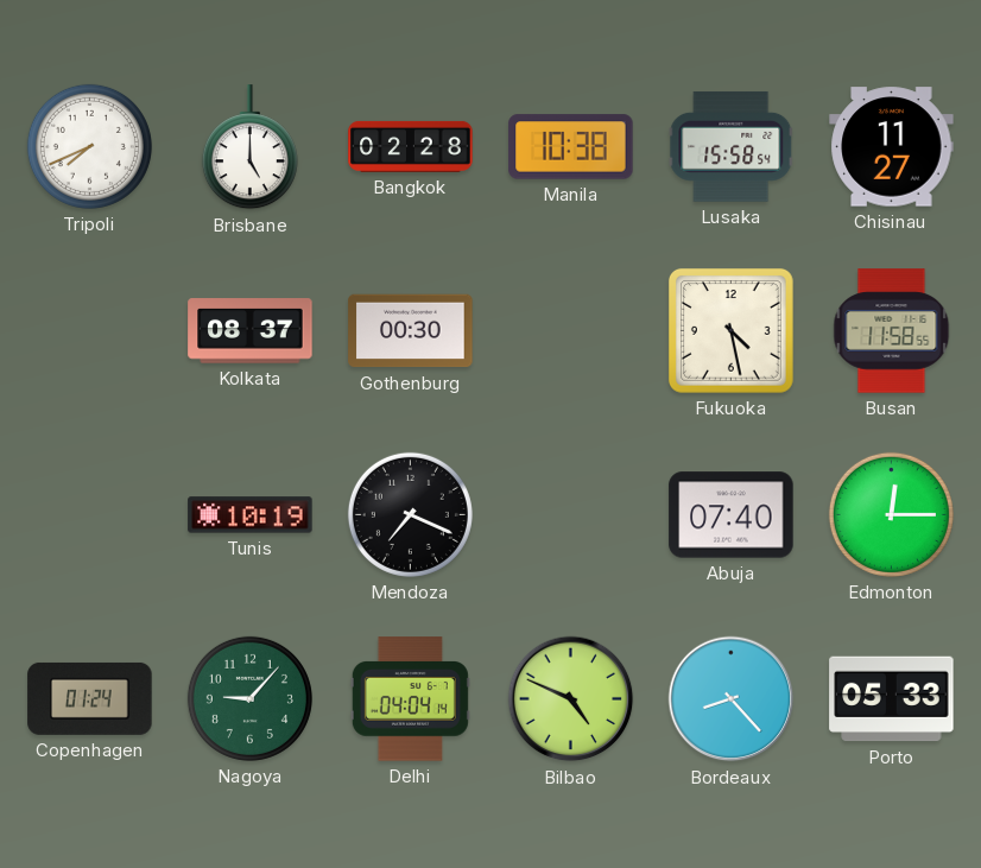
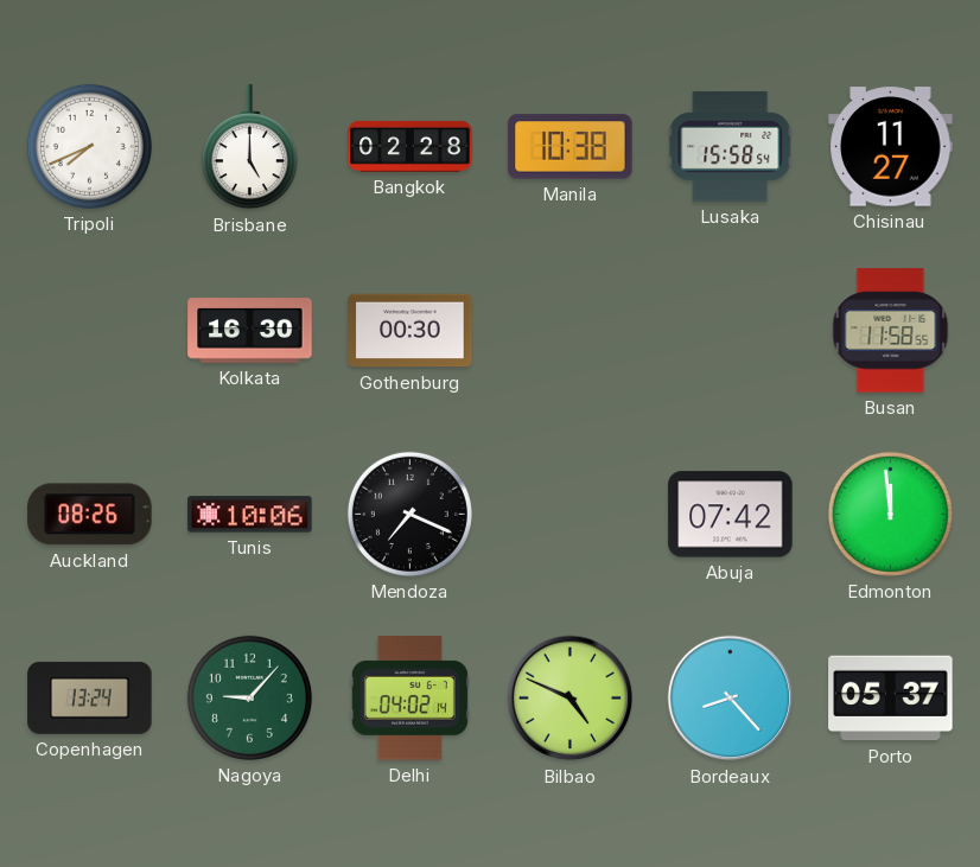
Kolkata: 08:37 -> 16:30
Fukuoka: 4:28 -> none
Auckland: none -> 08:26
Tunis: 10:19 -> 10:06
Abuja: 07:40 -> 07:42
Edmonton: 12:15 -> 11:59
Copenhagen: 01:24 -> 13:24
Delhi: 04:04 -> 04:02
Porto: 05:33 -> 05:37
